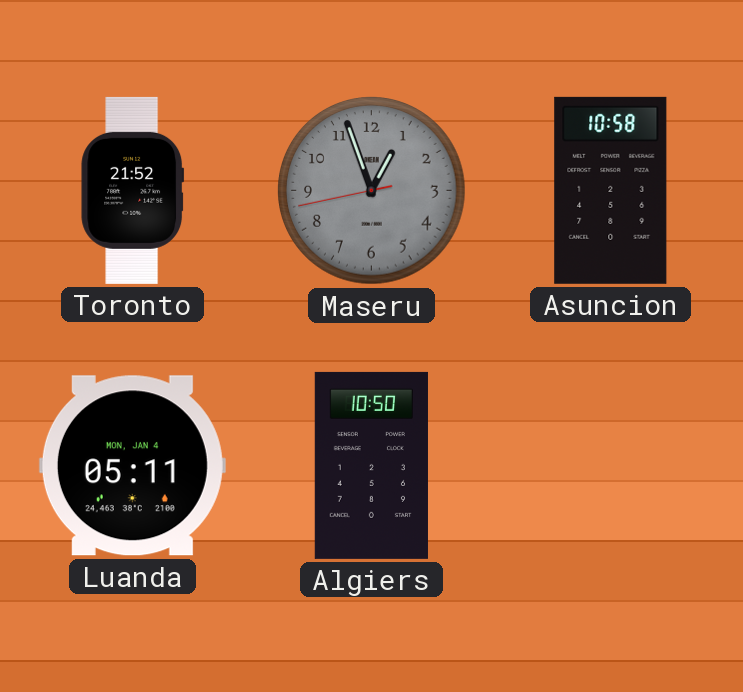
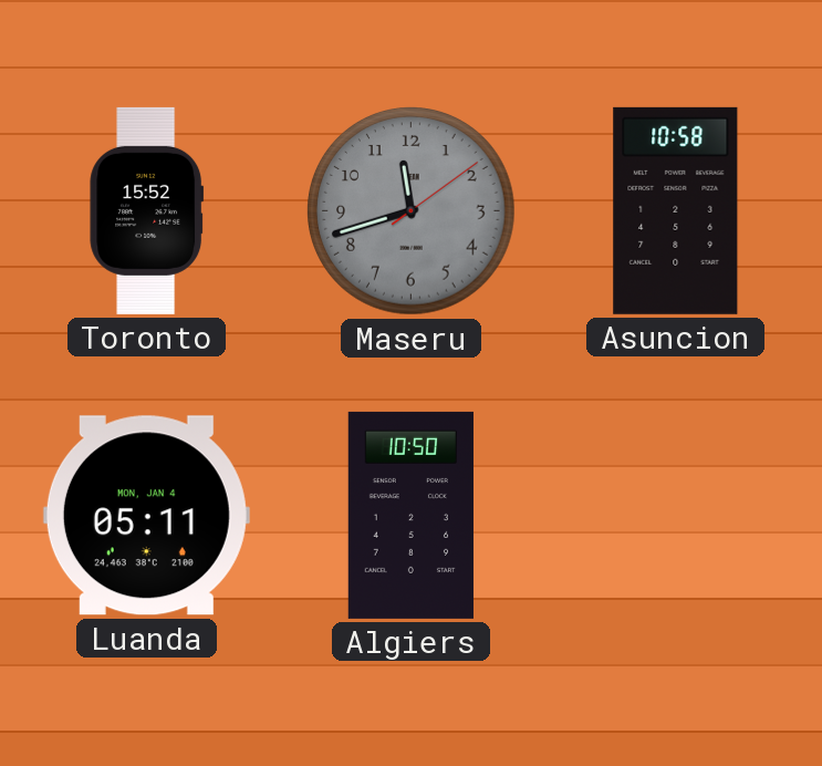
Toronto: 21:52 -> 15:52
Maseru: 12:56 -> 11:42
